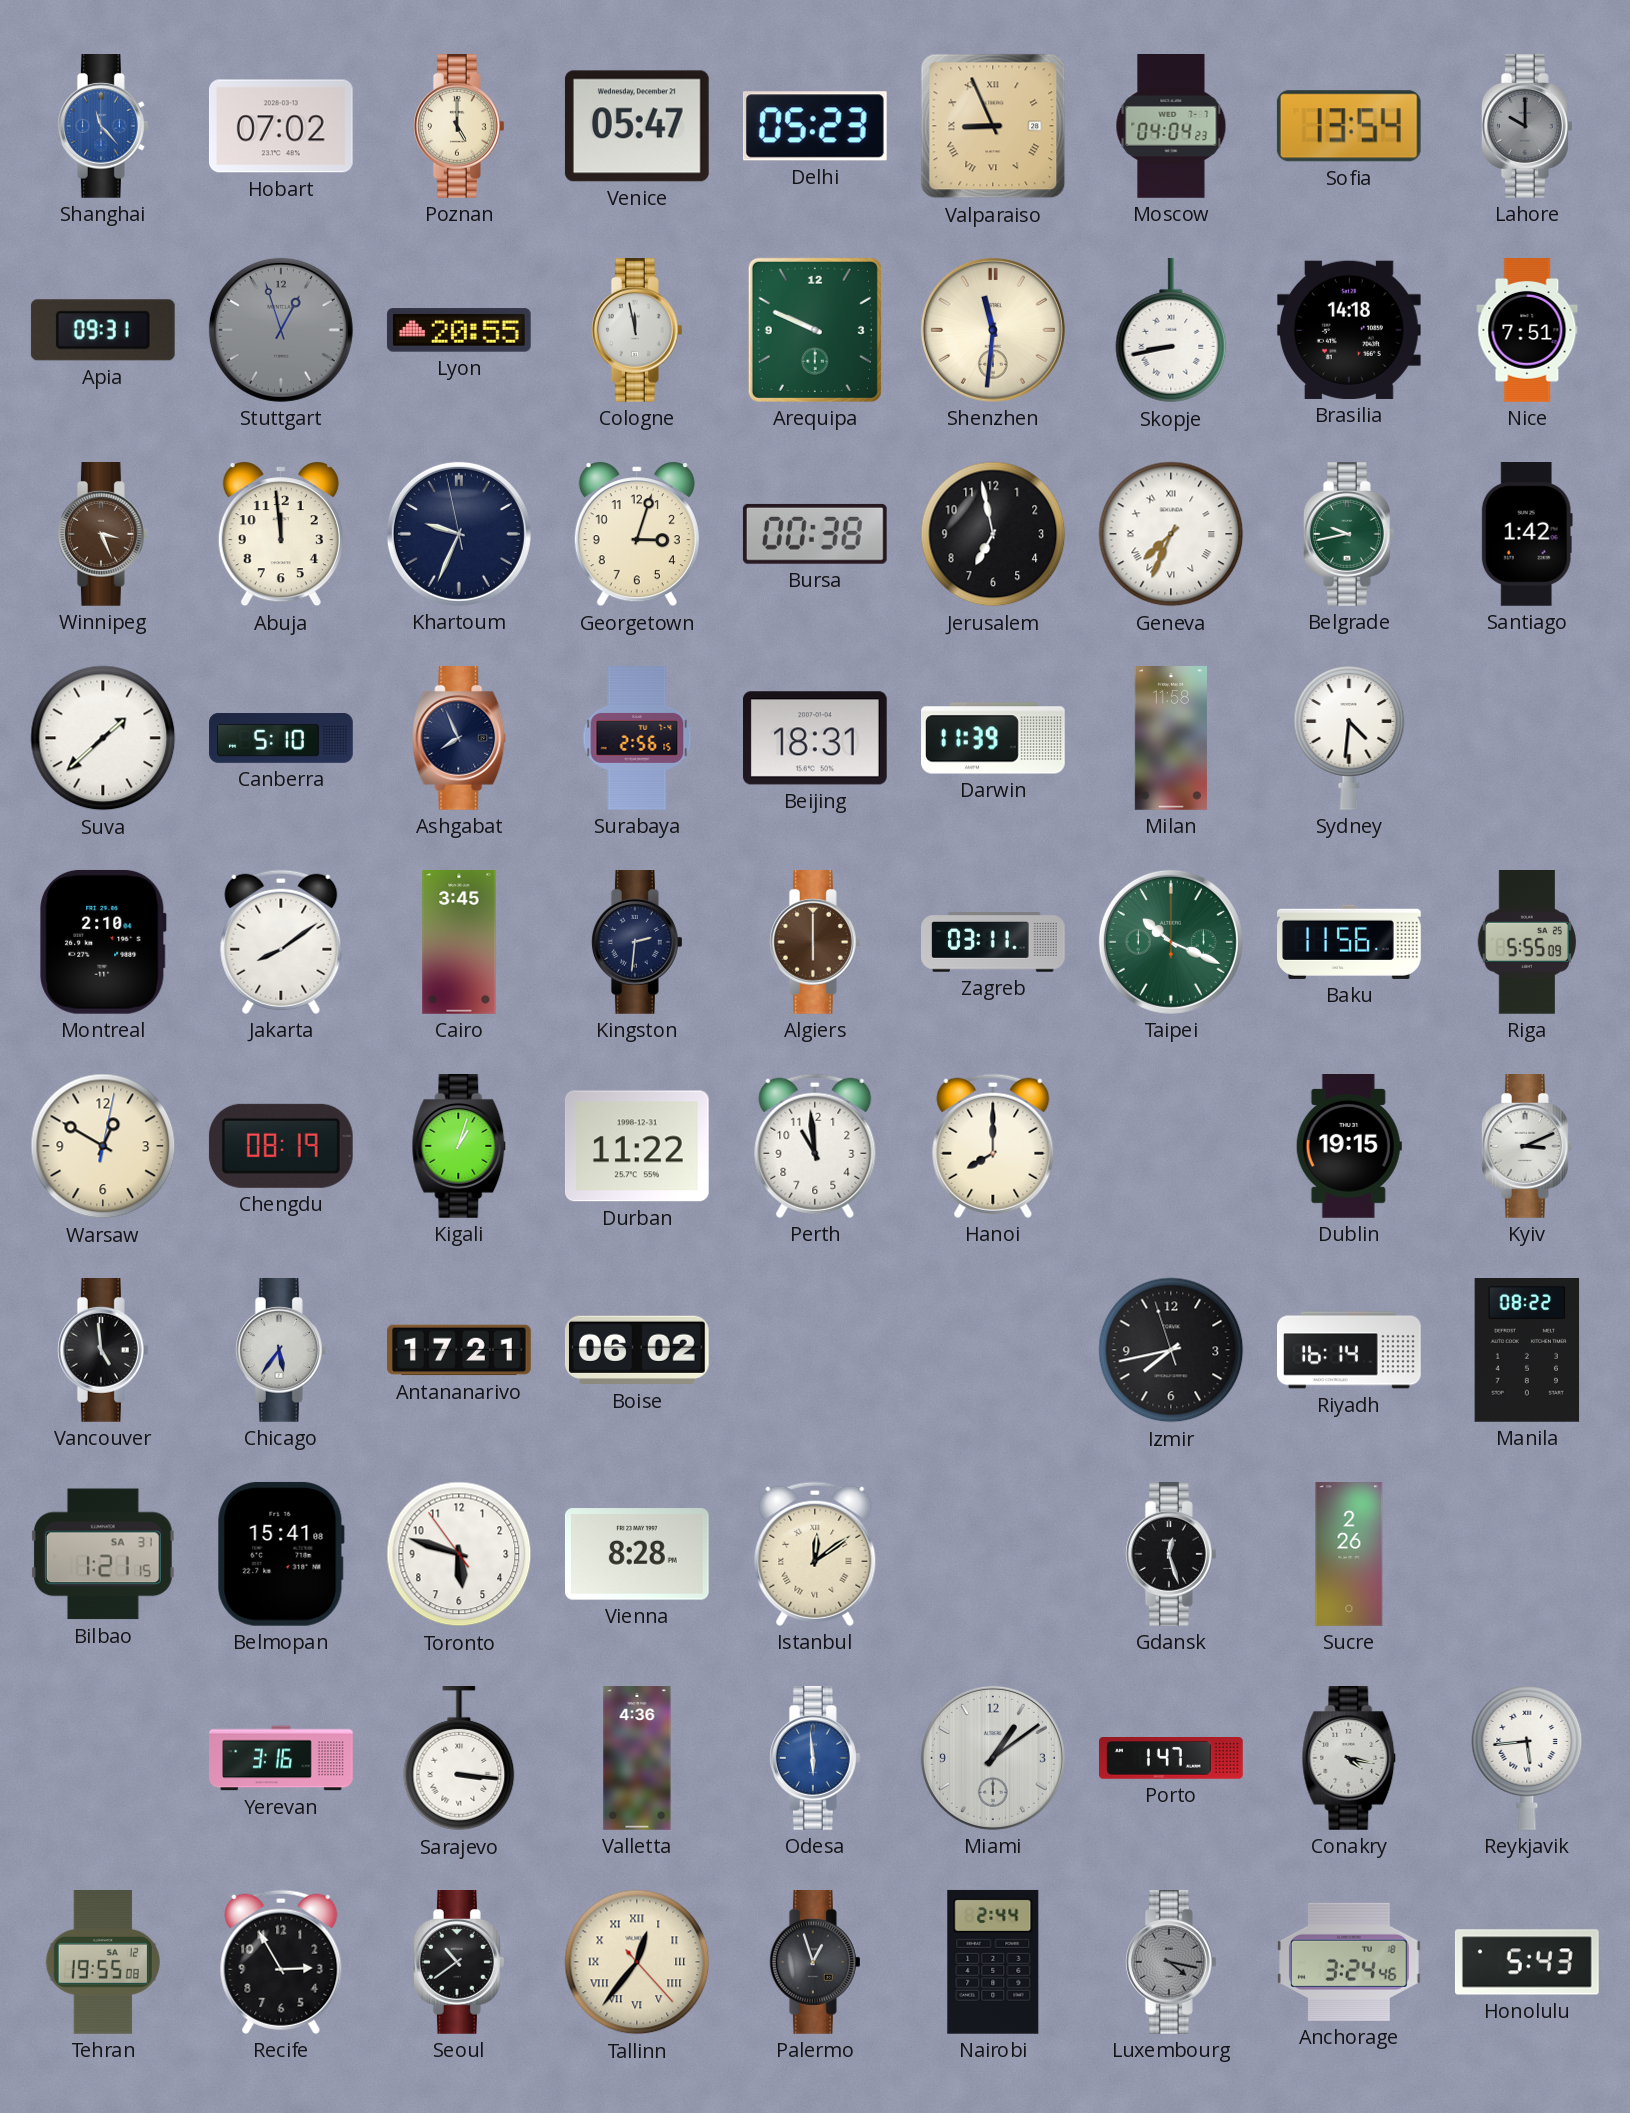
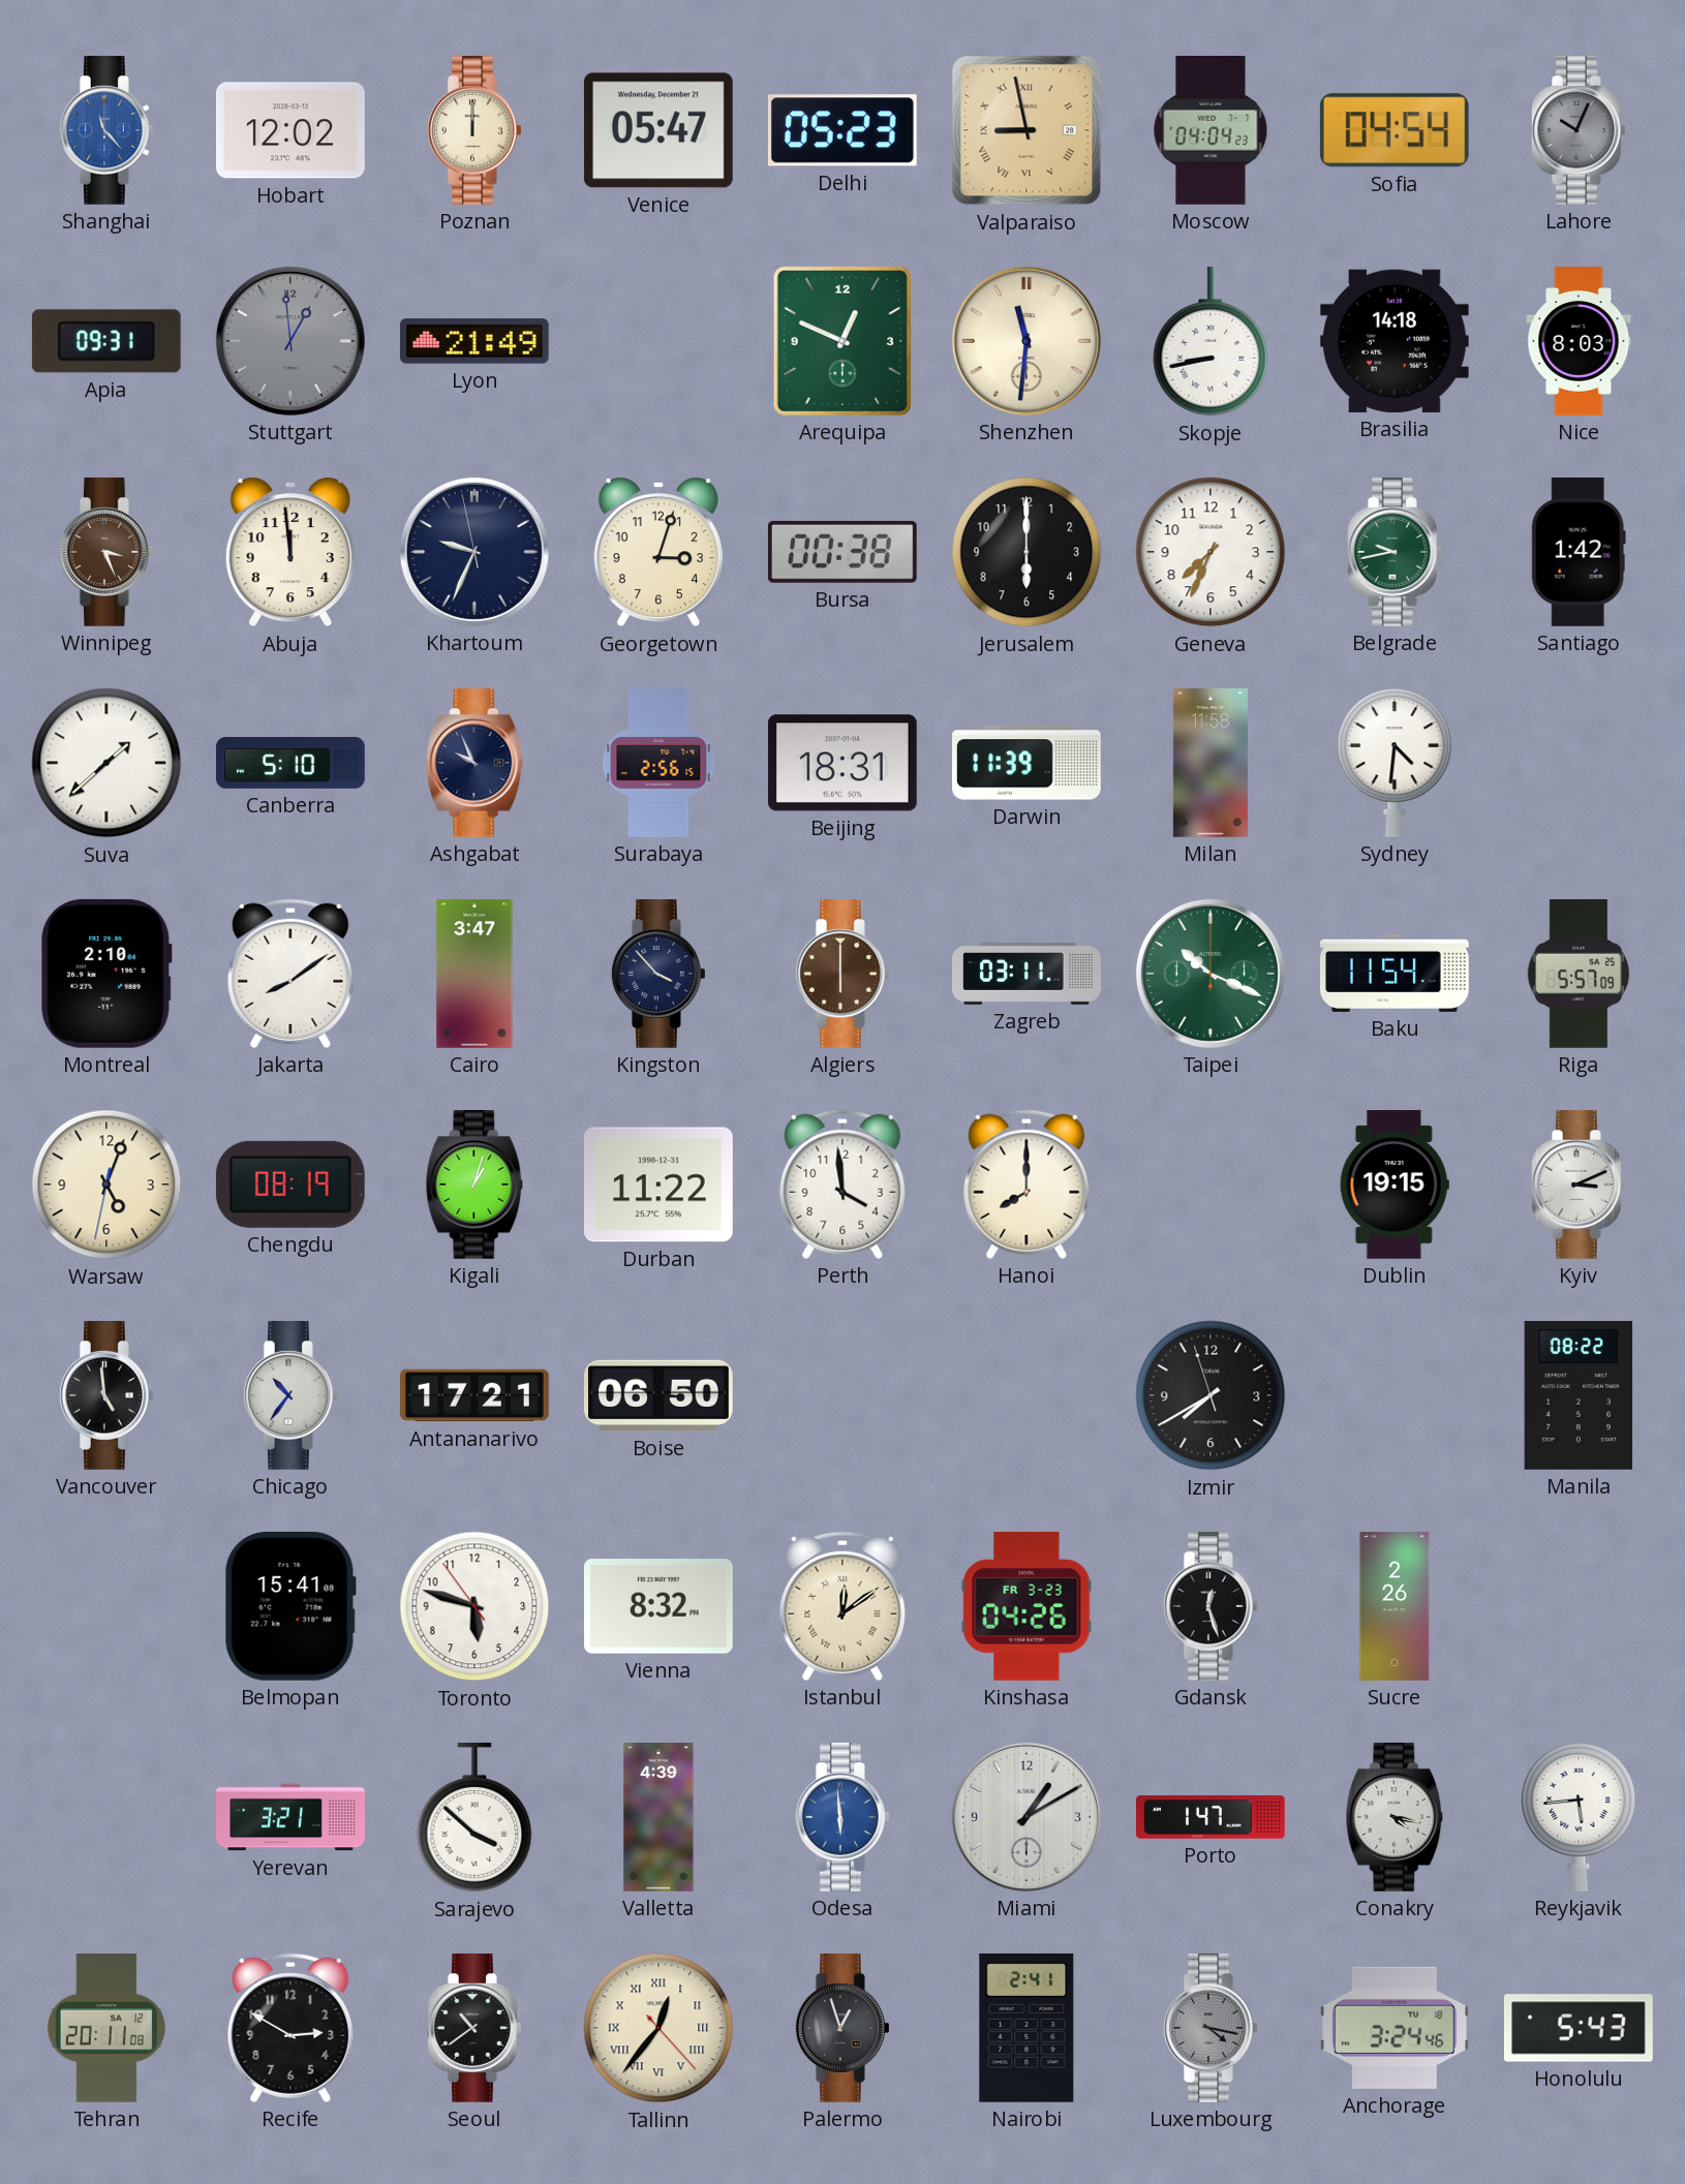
Hobart: 07:02 -> 12:02
Poznan: 5:00 -> 12:00
Valparaiso: 8:56 -> 8:58
Sofia: 13:54 -> 04:54
Lahore: 10:00 -> 10:04
Stuttgart: 12:57 -> 12:59
Lyon: 20:55 -> 21:49
Cologne: 11:58 -> none
Arequipa: 9:49 -> 12:49
Nice: 7:51 -> 8:03
Jerusalem: 6:58 -> 6:00
Geneva numerals: Roman -> Arabic
Ashgabat: 7:56 -> 9:56
Cairo: 3:45 -> 3:47
Kingston: 2:31 -> 3:53
Baku: 11:56 -> 11:54
Riga: 5:55 -> 5:57
Warsaw: 12:50 -> 5:03
Perth: 10:59 -> 3:59
Chicago: 5:36 -> 10:36
Boise: 06:02 -> 06:50
Izmir: 7:42 -> 7:39
Riyadh: 16:14 -> none
Bilbao: 1:21 -> none
Vienna: 8:28 -> 8:32
Kinshasa: none -> 04:26
Yerevan: 3:16 -> 3:21
Sarajevo: 3:16 -> 3:52
Valletta: 4:36 -> 4:39
Miami: 1:09 -> 1:10
Tehran: 19:55 -> 20:11
Recife: 2:55 -> 2:50
Nairobi: 2:44 -> 2:41
